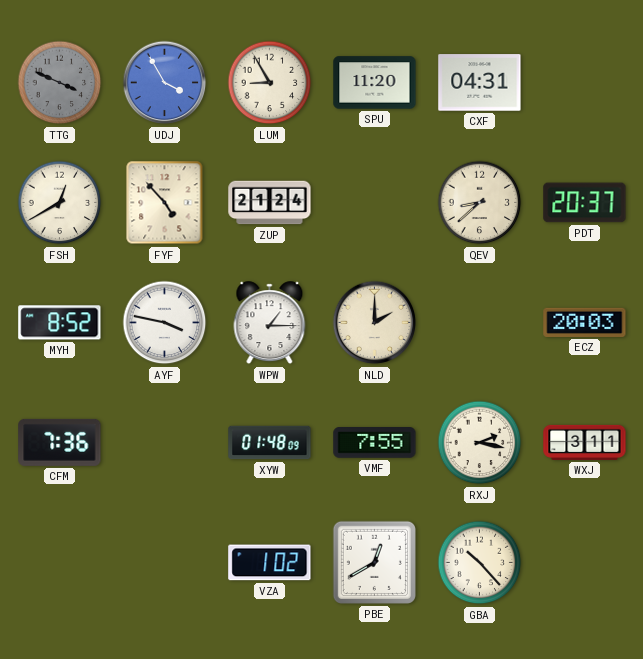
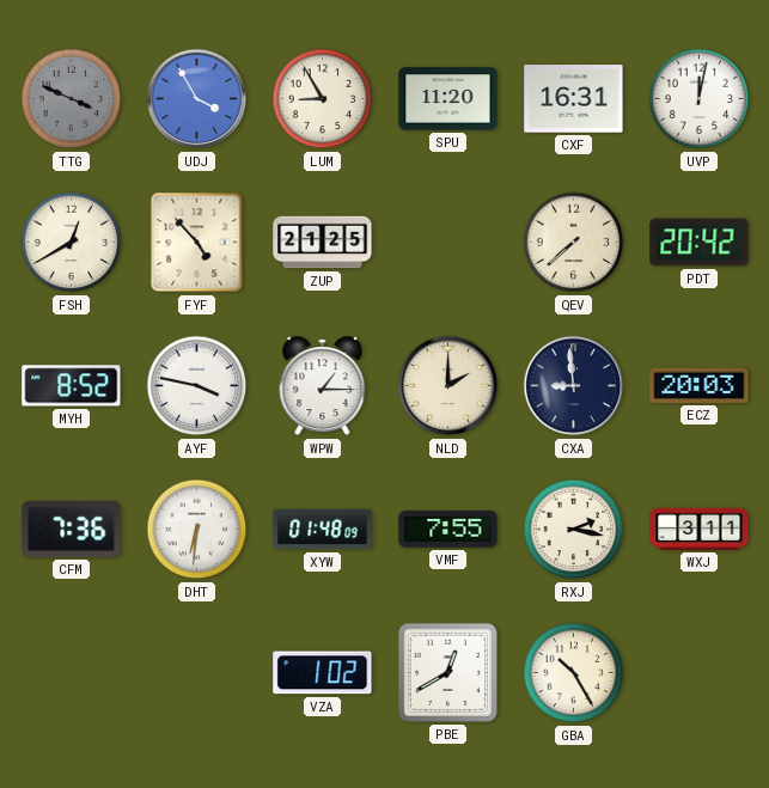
CXF: 04:31 -> 16:31
UVP: none -> 12:02
ZUP: 21:24 -> 21:25
QEV: 8:38 -> 7:38
PDT: 20:37 -> 20:42
CXA: none -> 8:59
DHT: none -> 6:31
GBA: 10:23 -> 10:25
